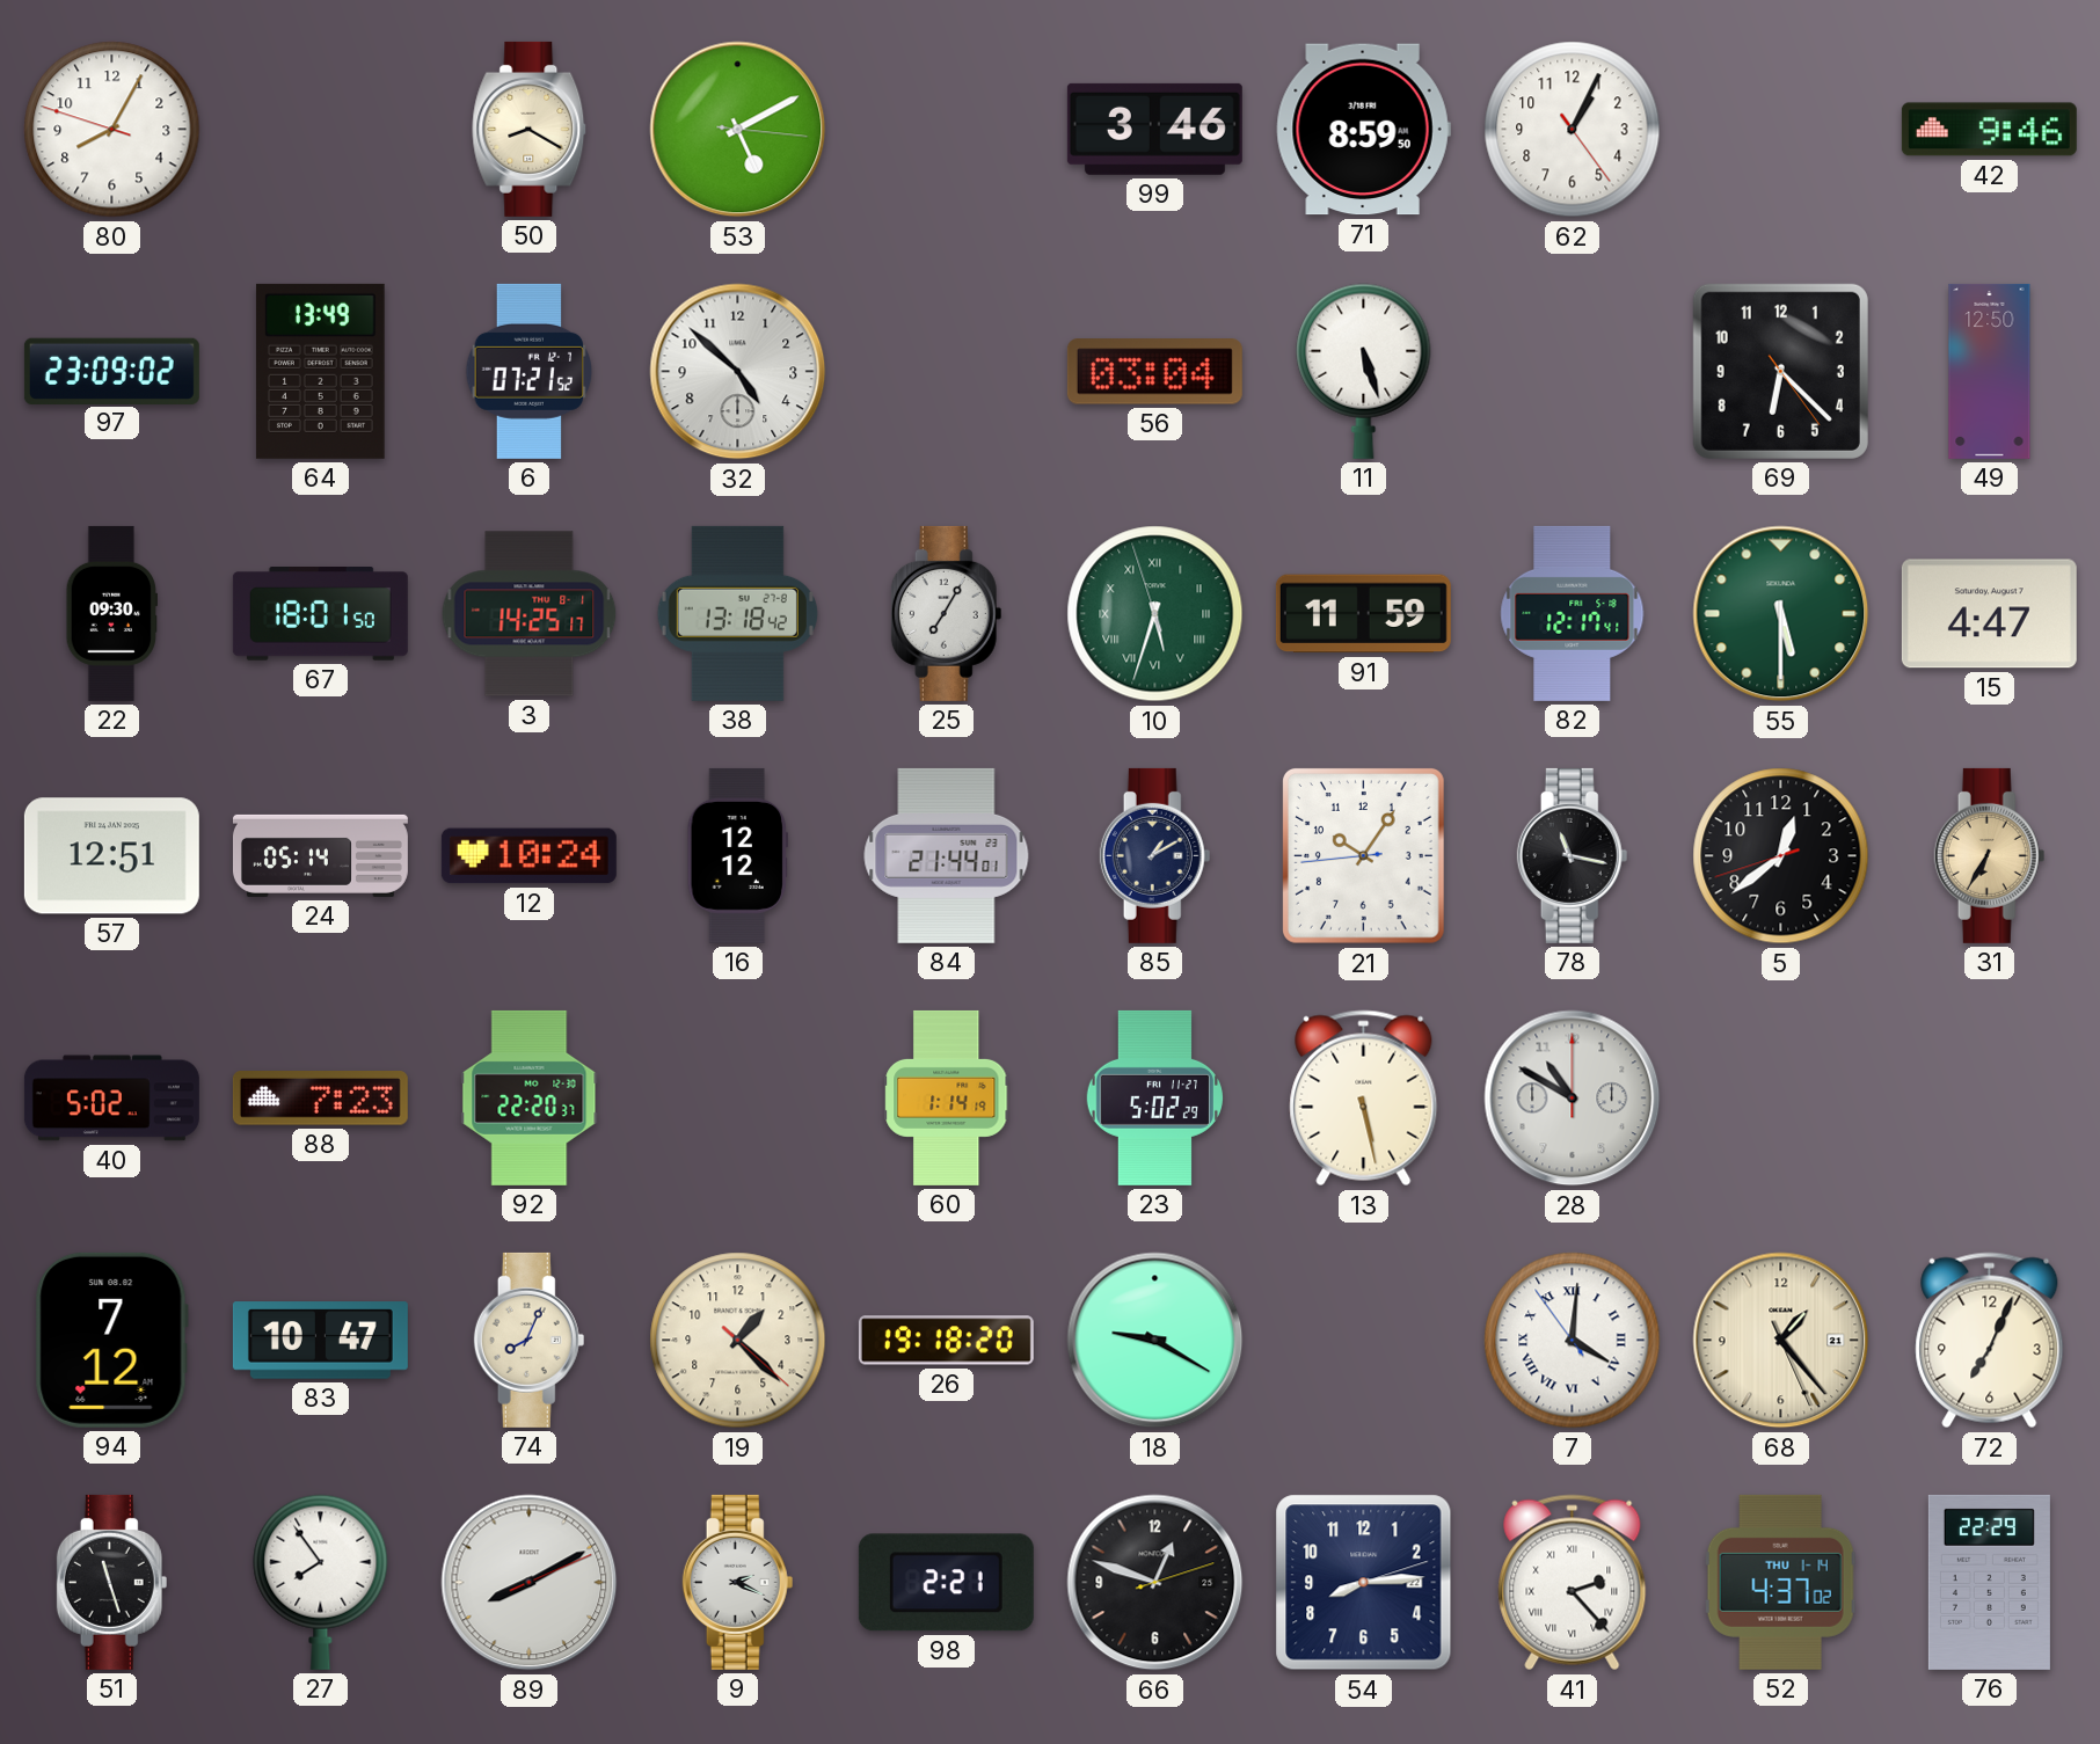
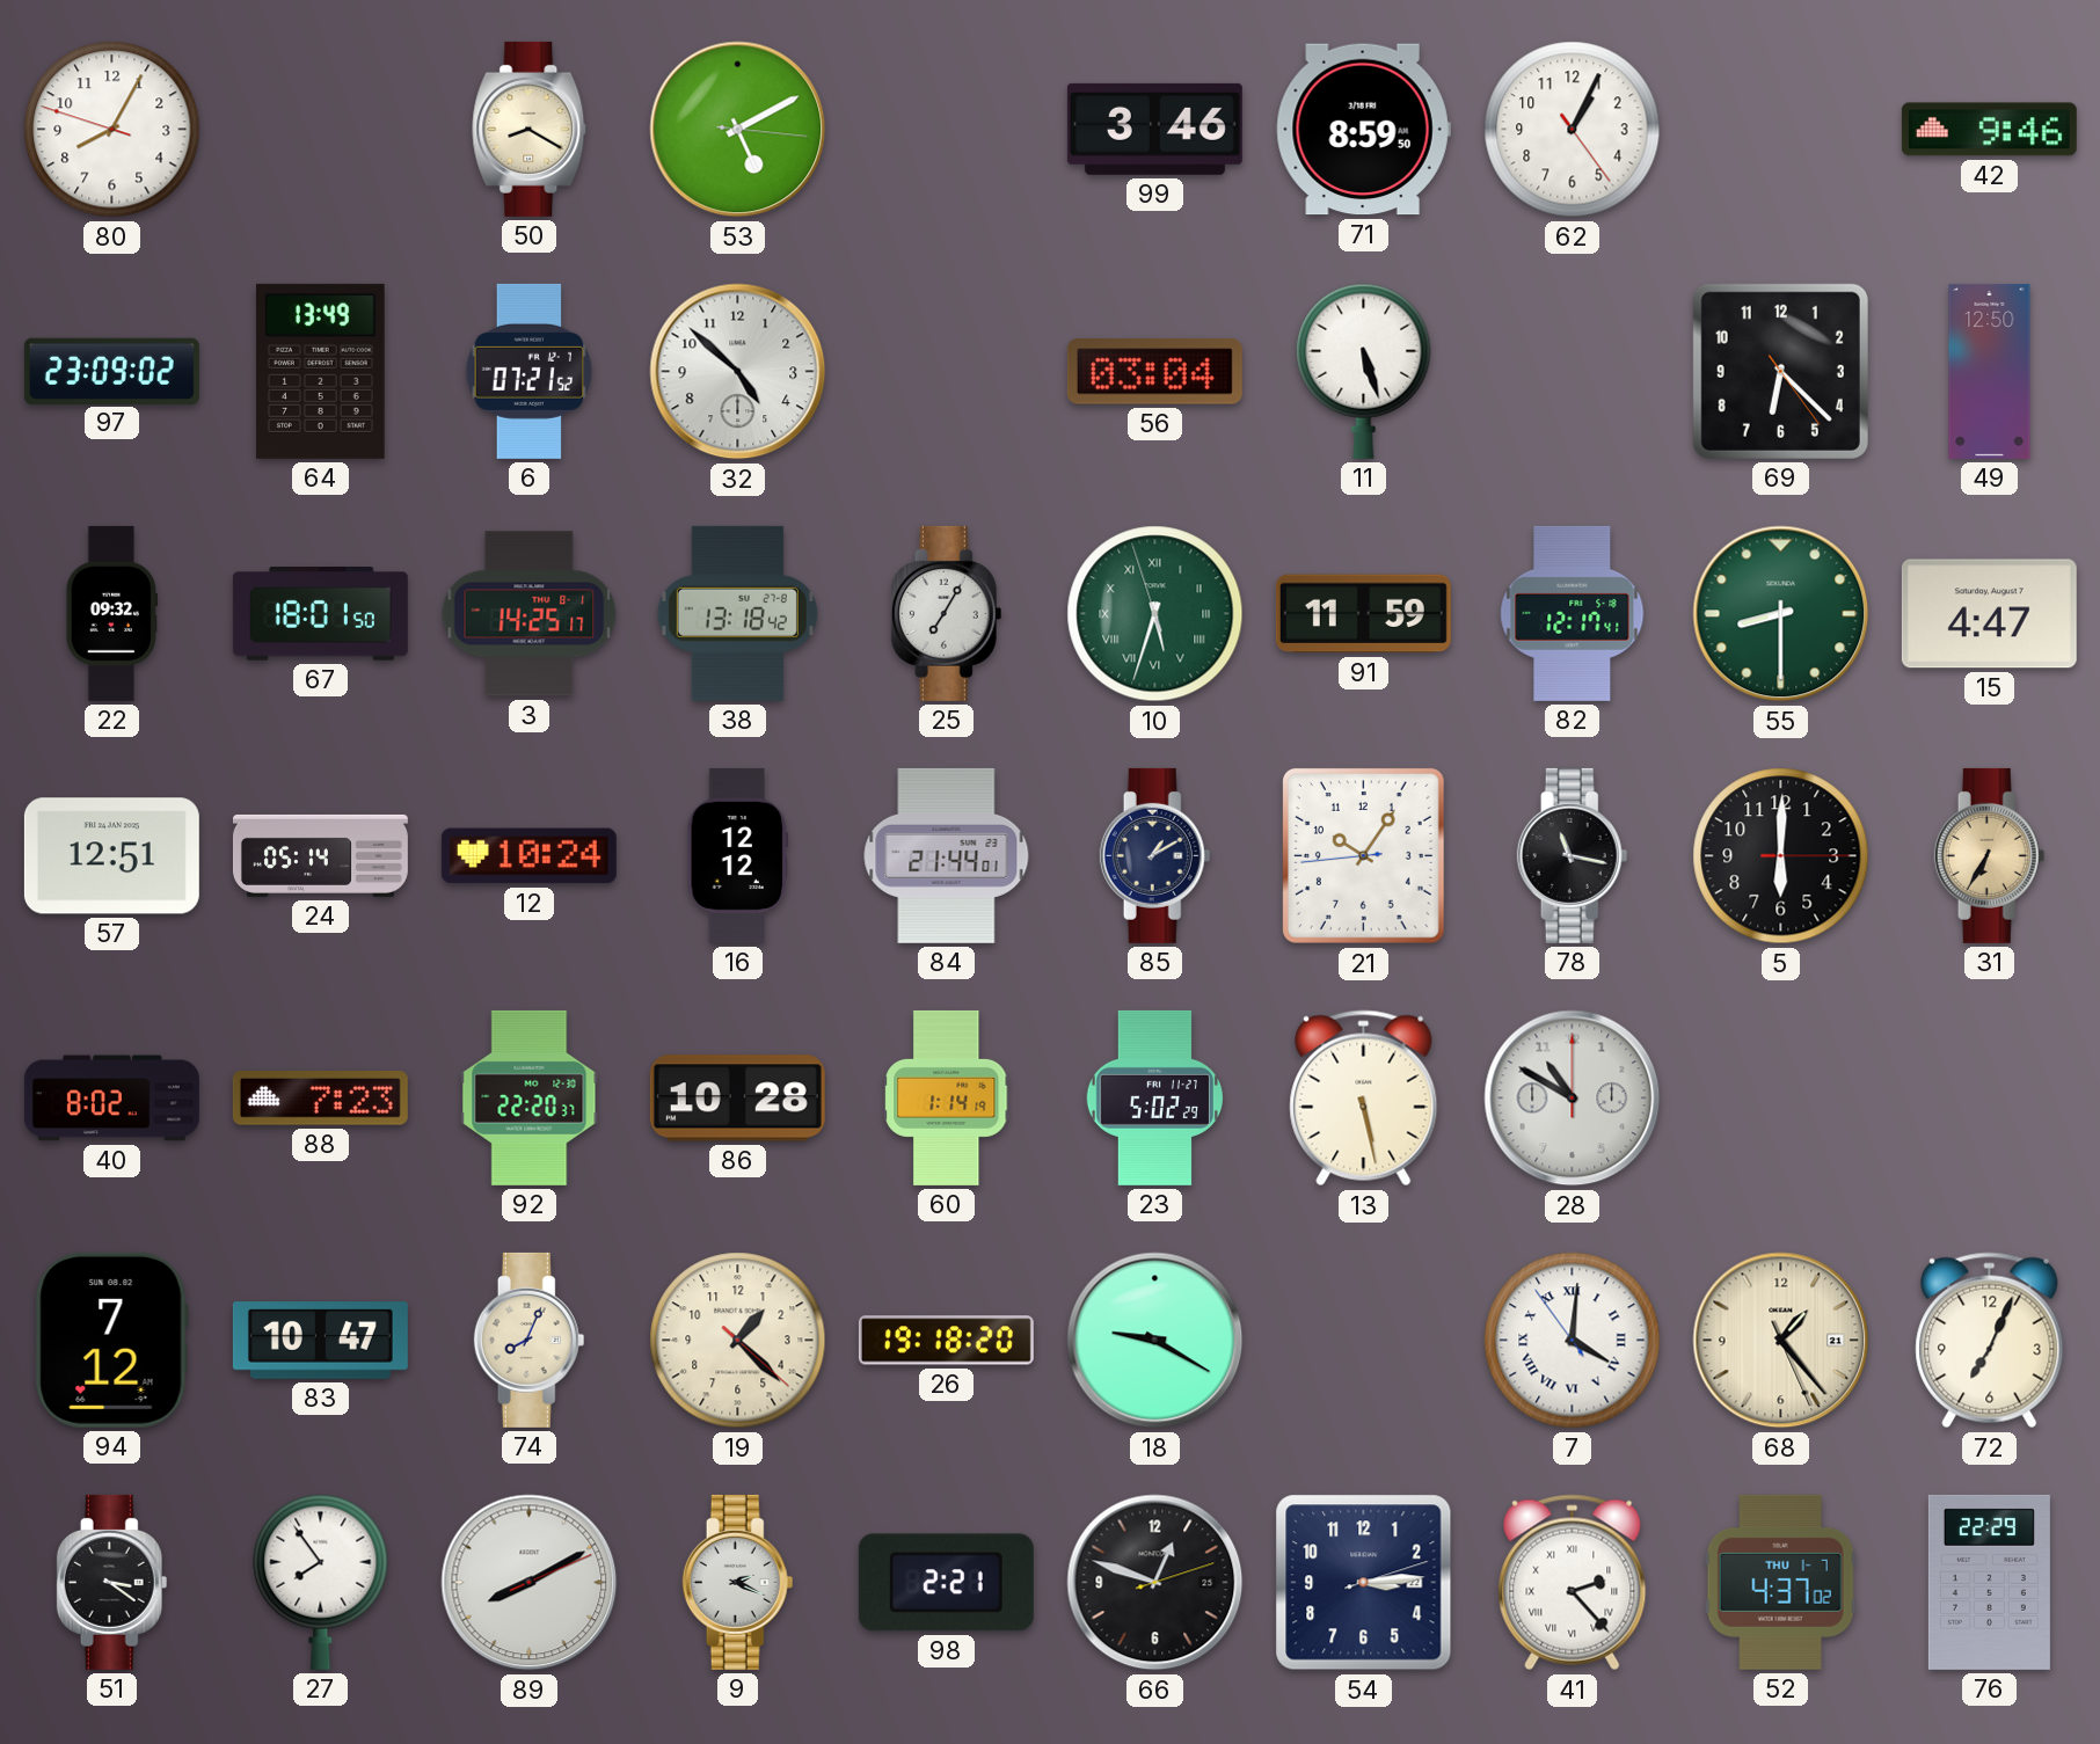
22: 09:30 -> 09:32
55: 5:30 -> 8:30
5: 12:38 -> 6:00
40: 5:02 -> 8:02
86: none -> 10:28
51: 11:27 -> 3:21
54: 8:14 -> 3:14
52 date: THU 1-14 -> THU 1-7
